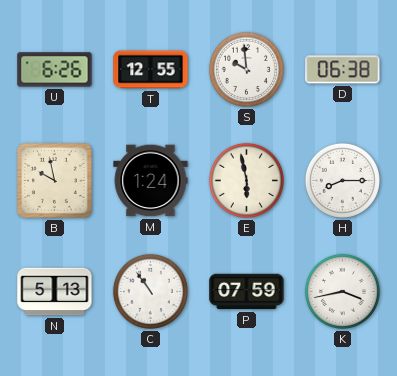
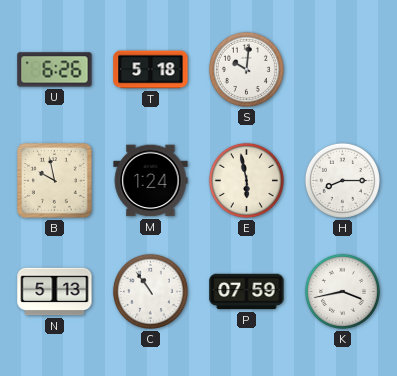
T: 12:55 -> 5:18
S: 9:59 -> 10:01
D: 06:38 -> none
